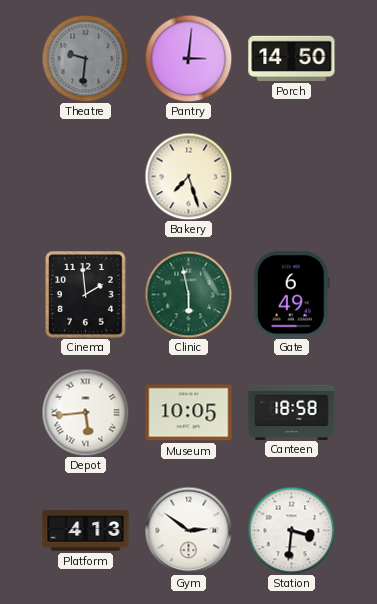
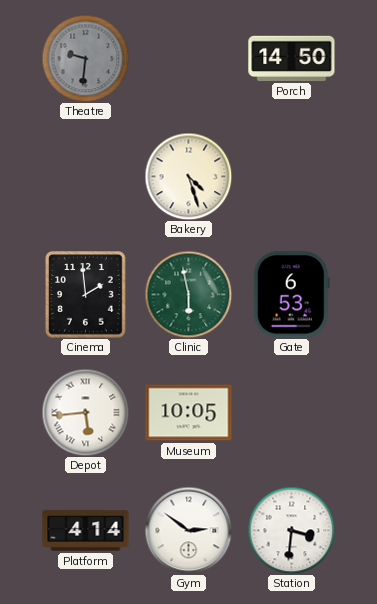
Pantry: 3:01 -> none
Bakery: 7:27 -> 4:27
Gate: 6:49 -> 6:53
Canteen: 18:58 -> none
Platform: 4:13 -> 4:14
